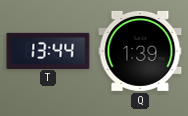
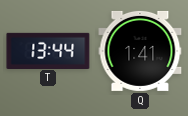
Q: 1:39 -> 1:41
